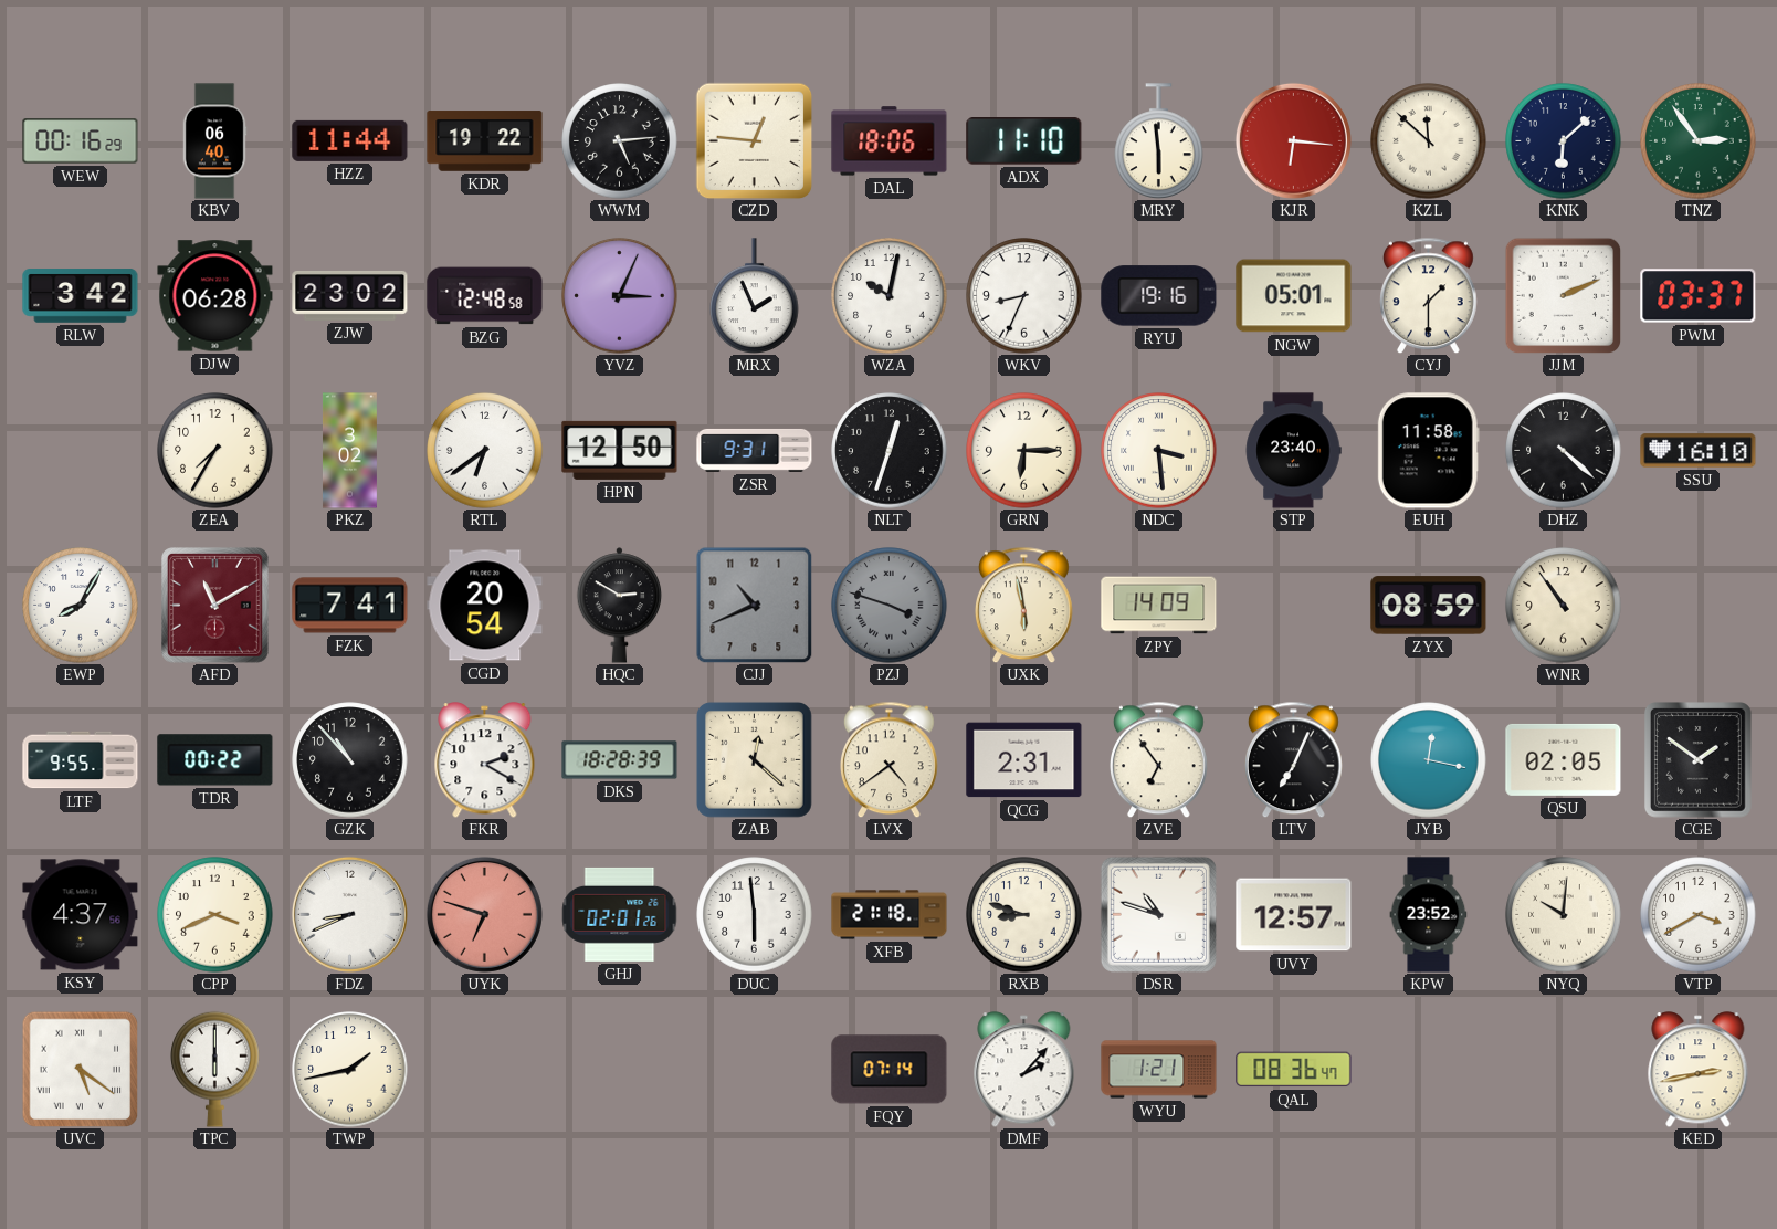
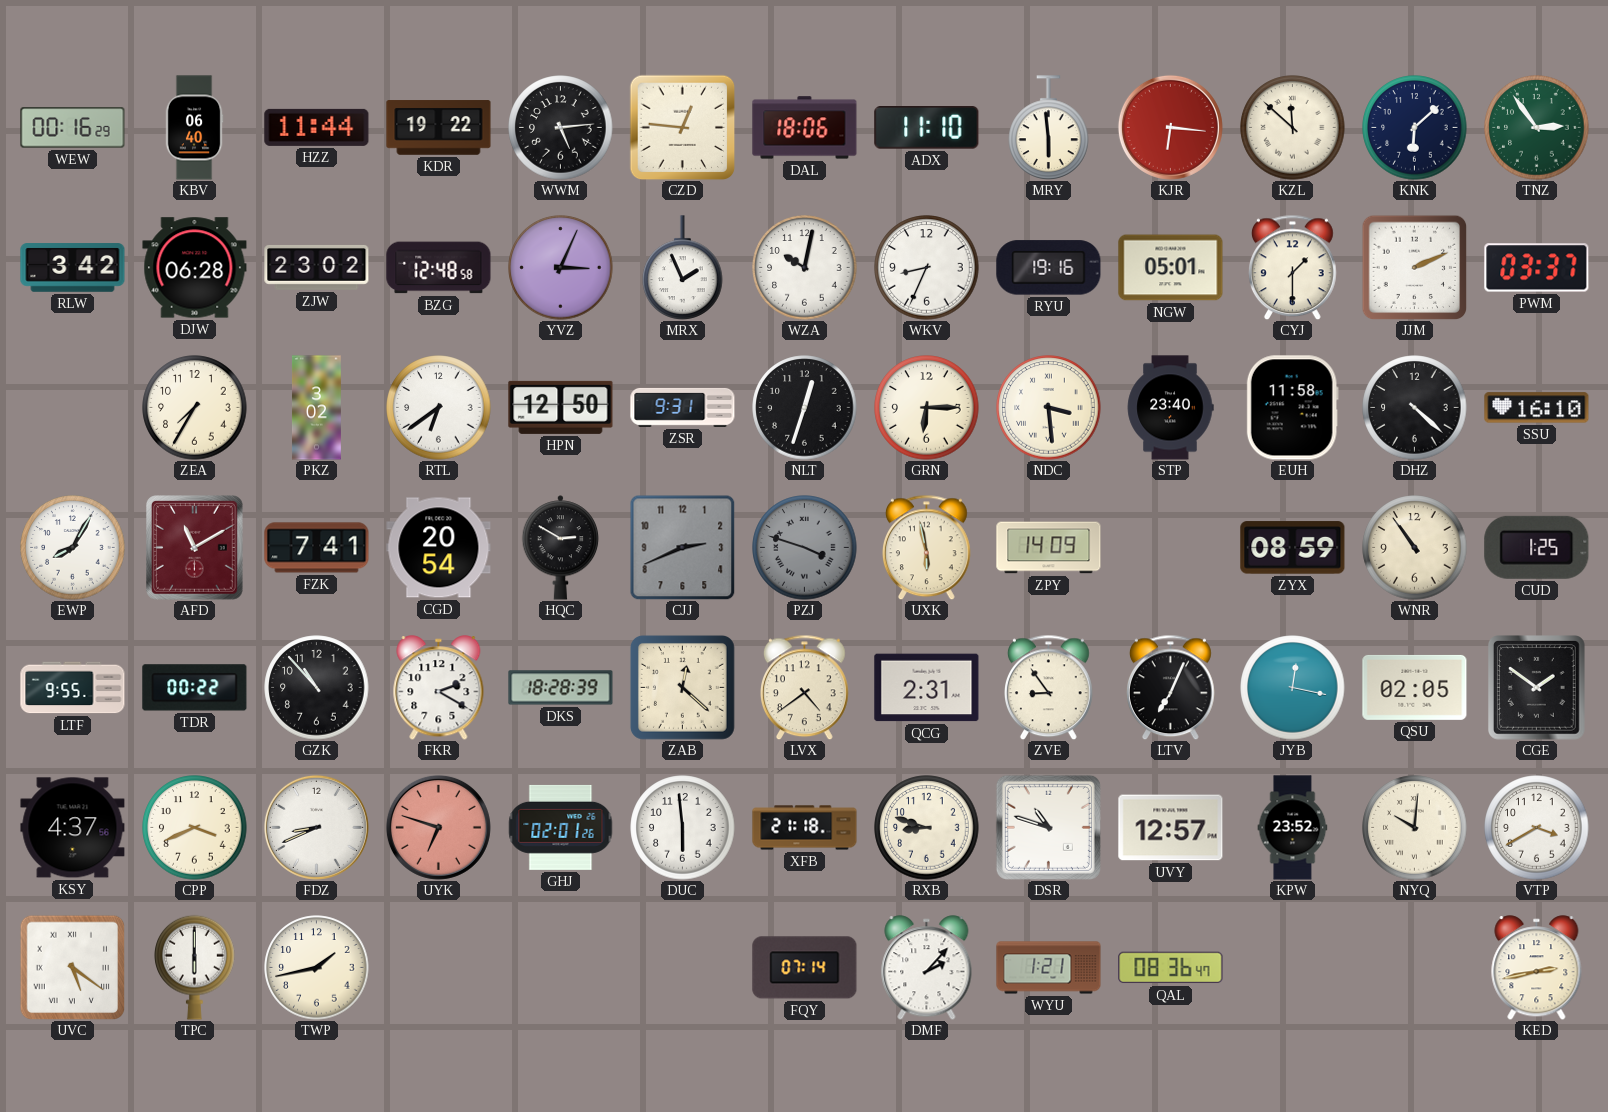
CJJ: 10:41 -> 2:41
CUD: none -> 1:25
ZVE: 6:54 -> 8:54
